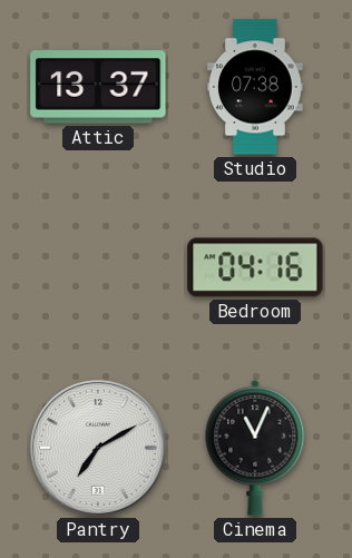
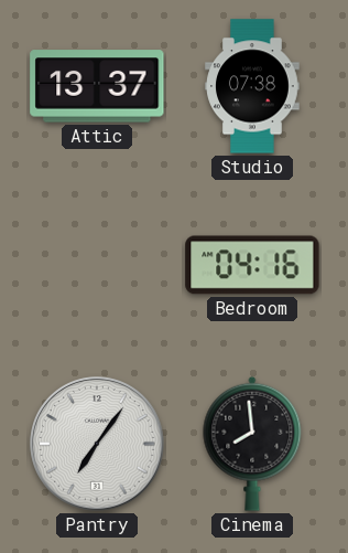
Pantry: 7:10 -> 7:06
Cinema: 11:04 -> 7:59
